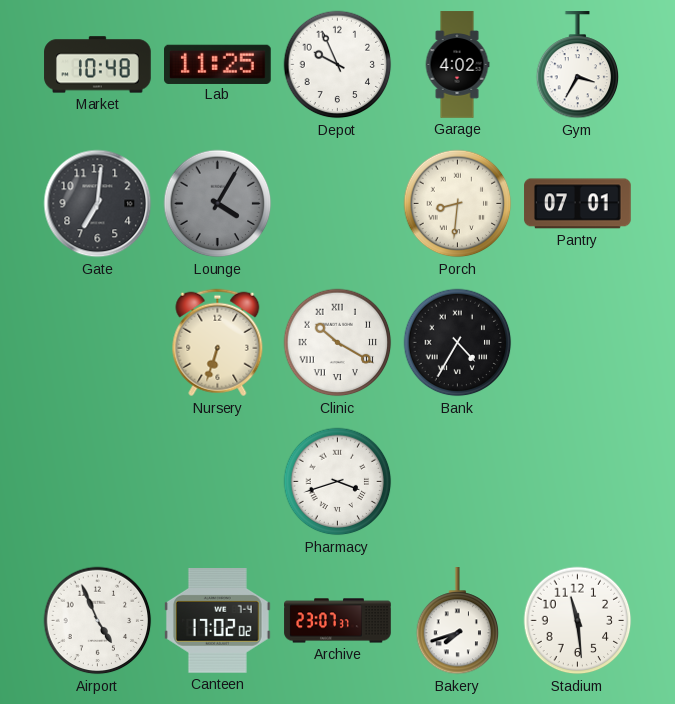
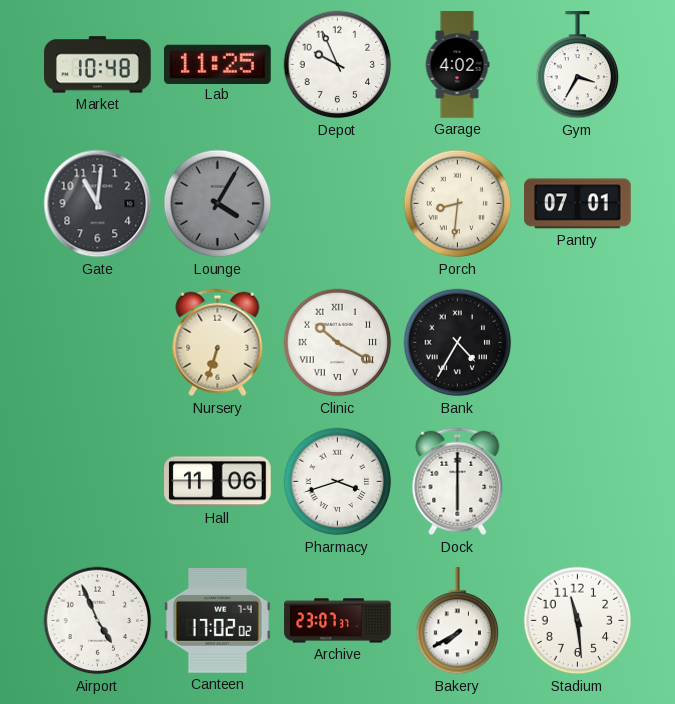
Gate: 7:01 -> 11:01
Hall: none -> 11:06
Dock: none -> 6:00
Bakery: 7:42 -> 7:40
